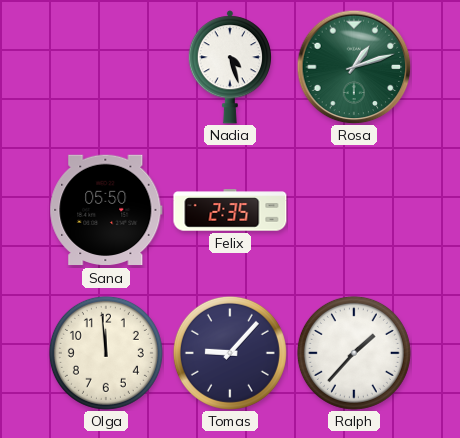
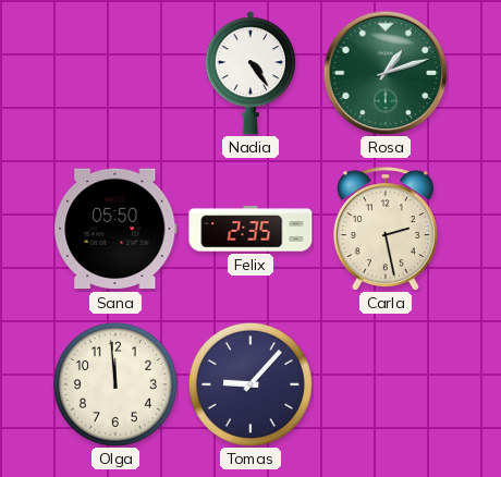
Nadia: 4:27 -> 4:24
Carla: none -> 2:28
Ralph: 1:37 -> none
